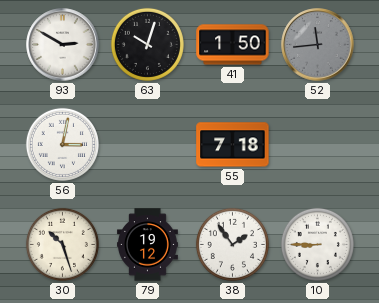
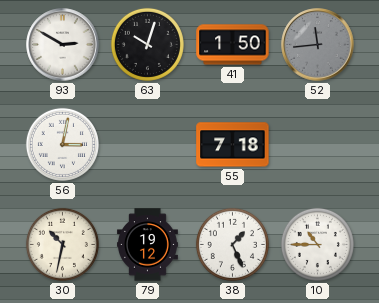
30: 10:27 -> 10:32
38: 1:54 -> 1:26
10: 8:45 -> 10:45
